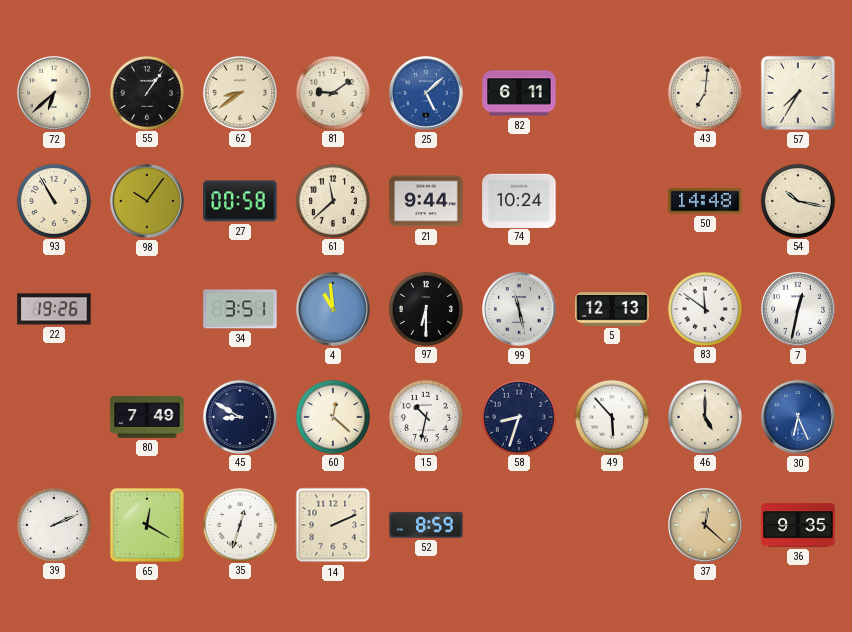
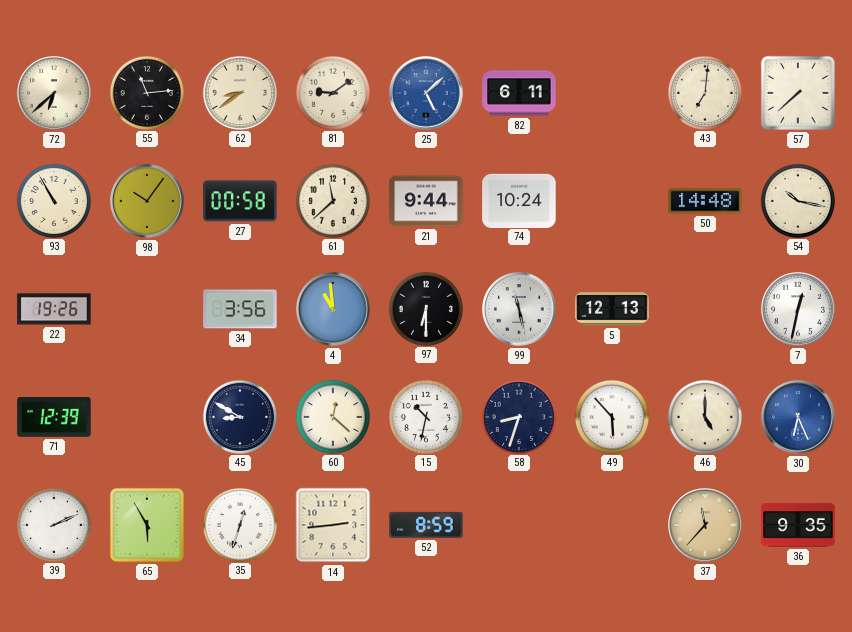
55: 1:06 -> 11:14
57: 7:35 -> 7:38
34: 3:51 -> 3:56
83: 11:51 -> none
71: none -> 12:39
80: 7:49 -> none
65: 12:20 -> 5:55
14: 2:11 -> 2:44
37: 12:22 -> 11:37
